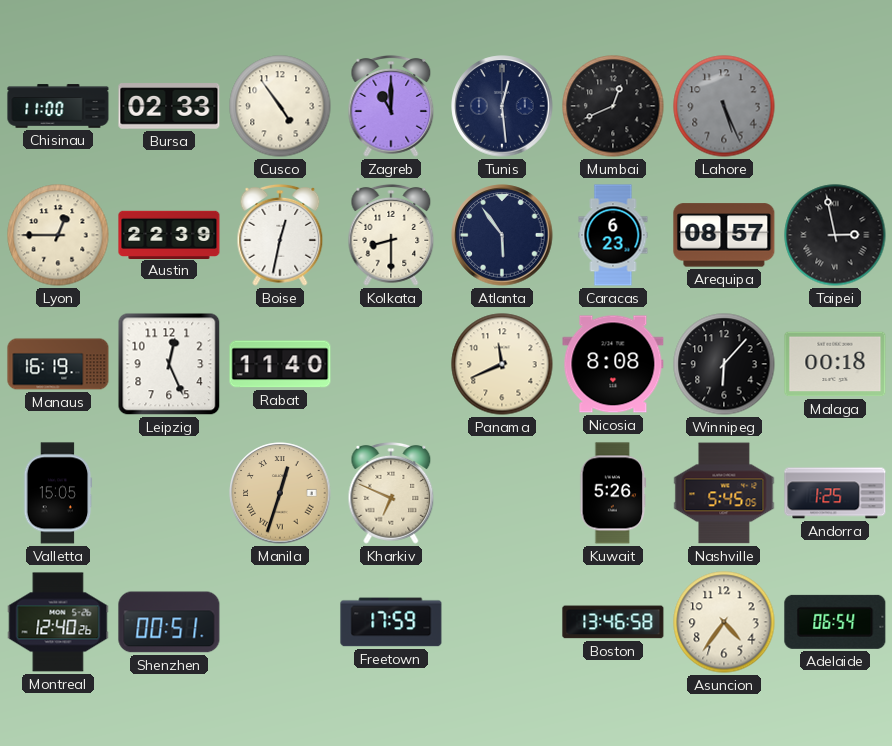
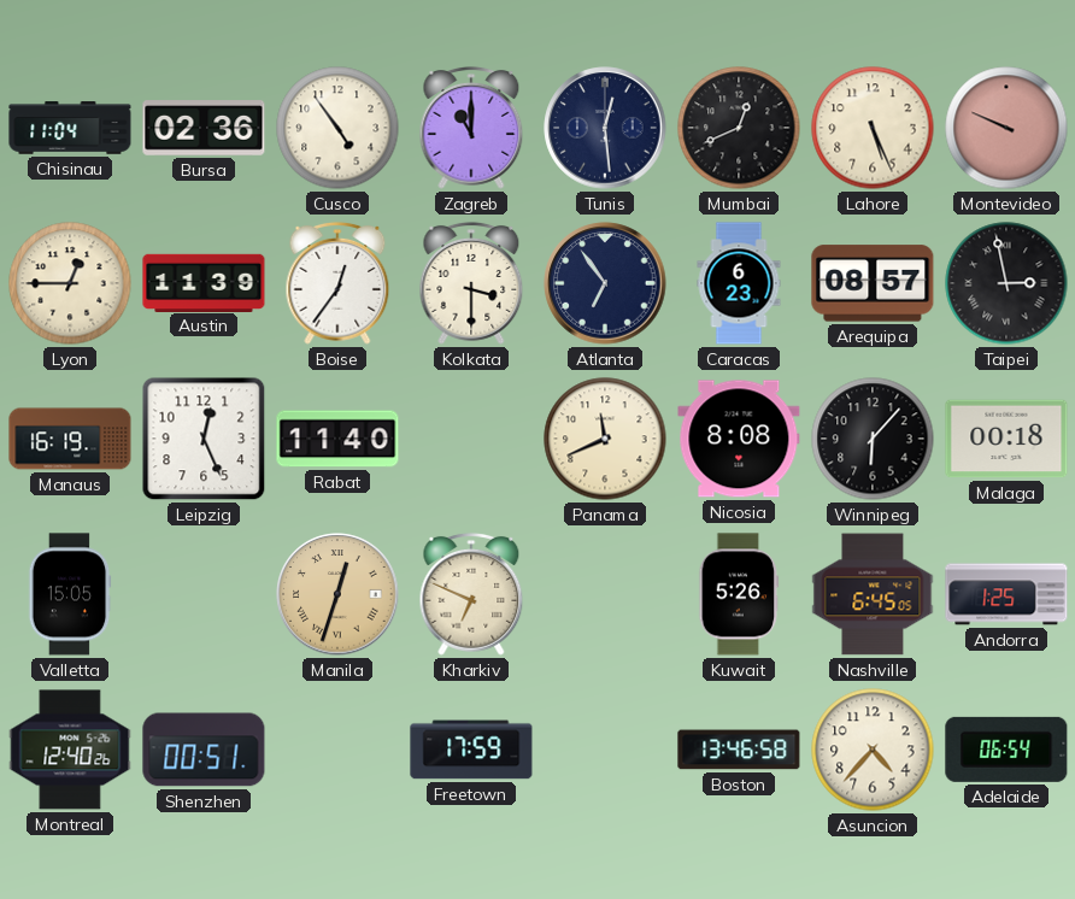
Chisinau: 11:00 -> 11:04
Bursa: 02:33 -> 02:36
Lahore dial: grey -> cream
Montevideo: none -> 9:49
Austin: 22:39 -> 11:39
Boise: 12:32 -> 12:36
Kolkata: 8:30 -> 3:30
Atlanta: 5:54 -> 6:54
Nashville: 5:45 -> 6:45
Asuncion: 4:36 -> 4:37
